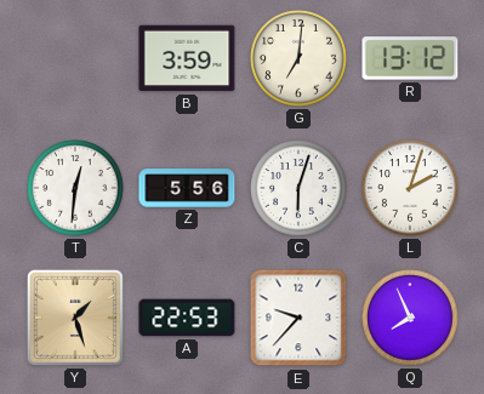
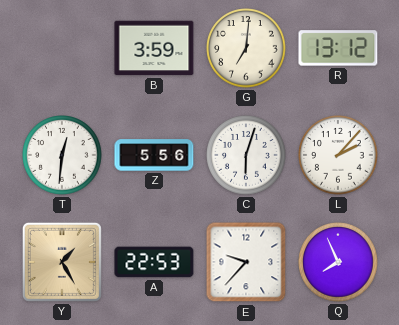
L: 2:03 -> 2:07
Y: 1:27 -> 1:25
